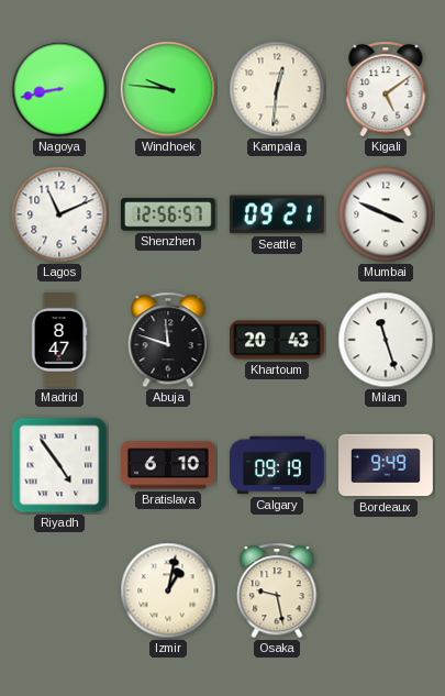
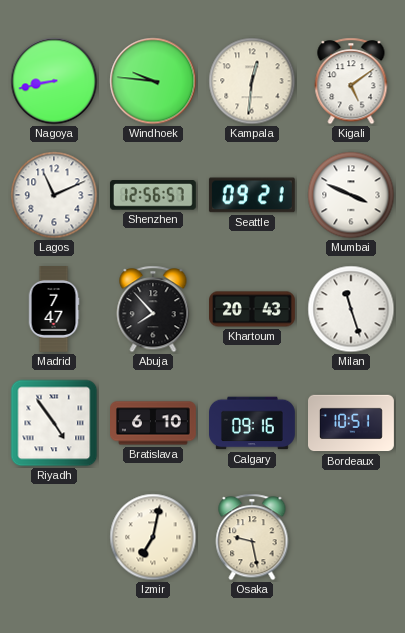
Madrid: 8:47 -> 7:47
Abuja: 11:48 -> 7:53
Calgary: 09:19 -> 09:16
Bordeaux: 9:49 -> 10:51
Izmir: 1:02 -> 7:02
